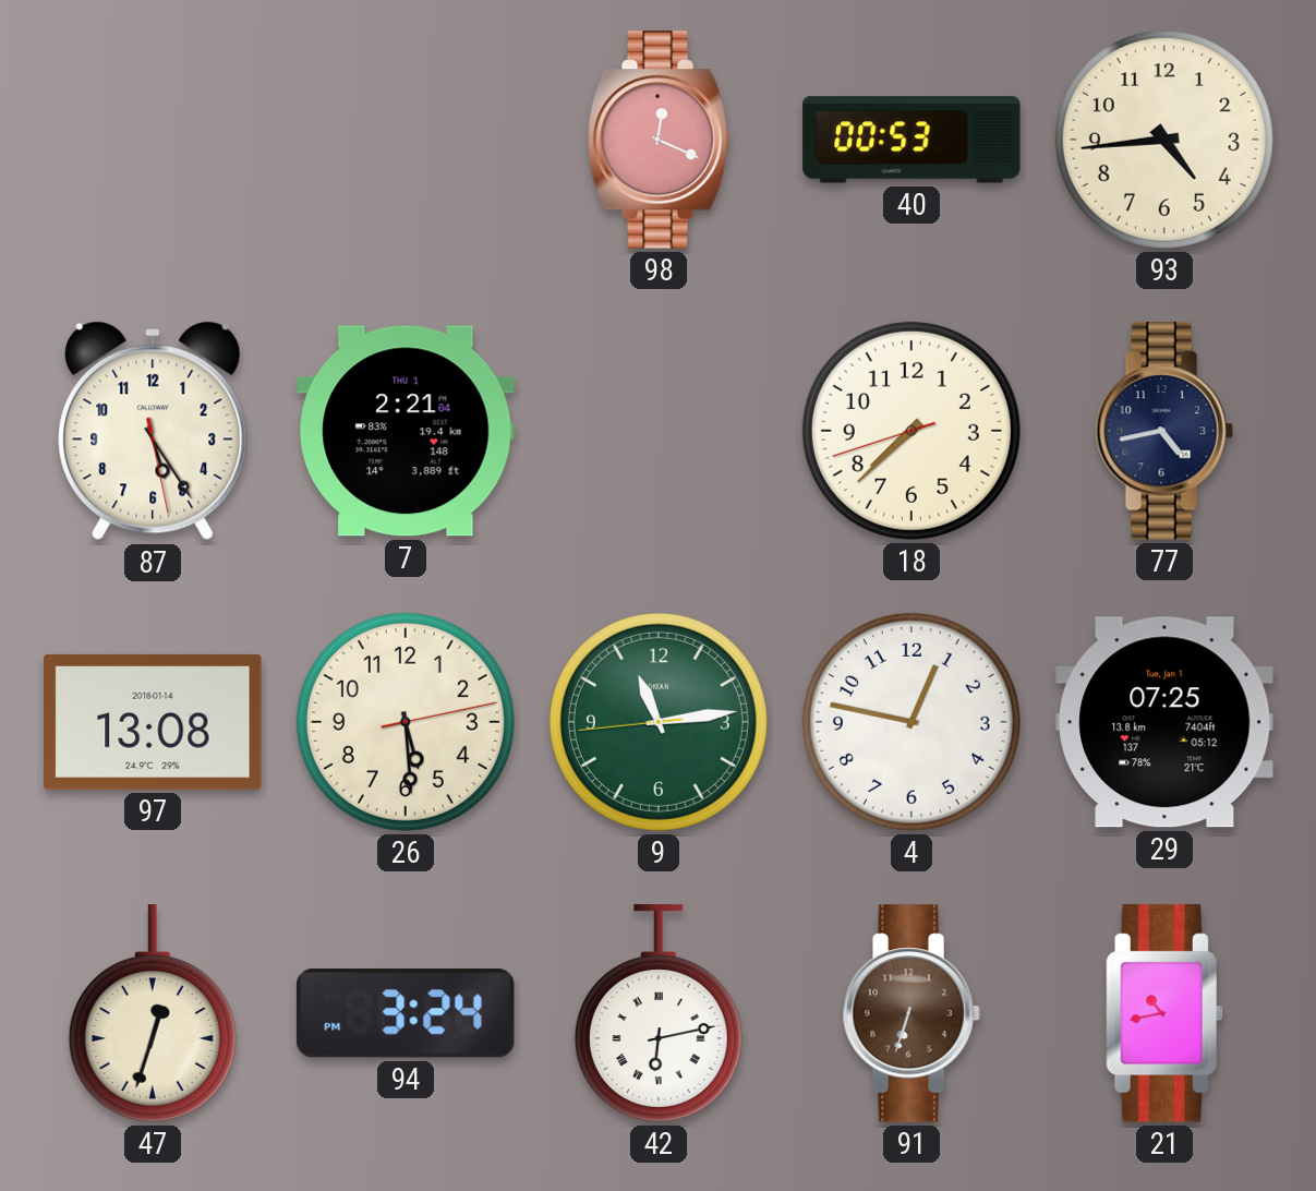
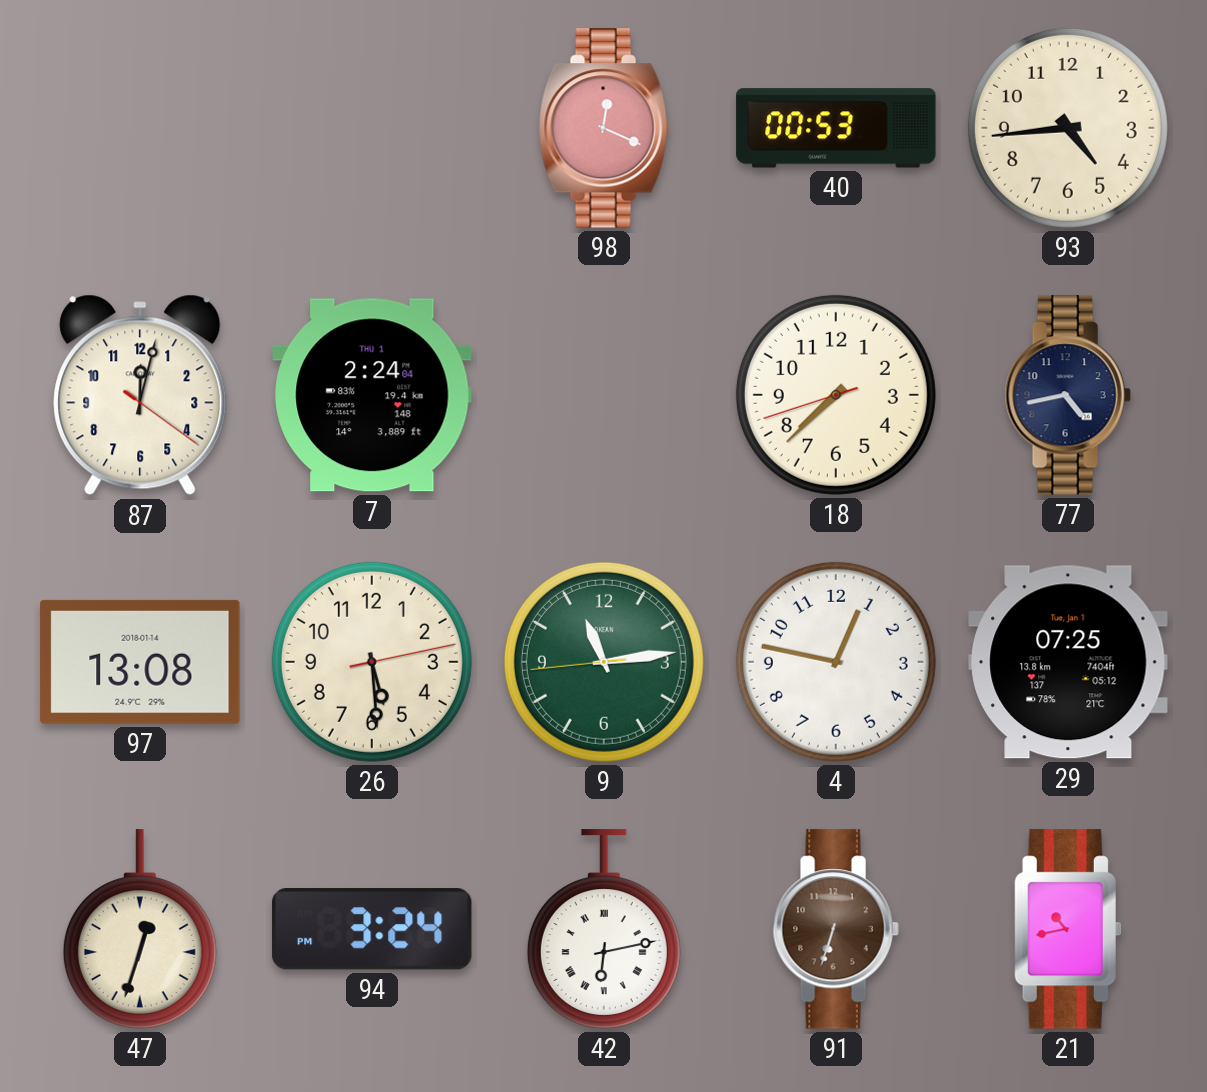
87: 5:24 -> 12:02
7: 2:21 -> 2:24
